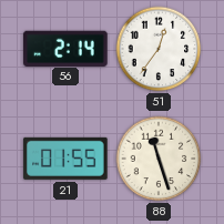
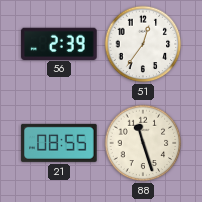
56: 2:14 -> 2:39
21: 01:55 -> 08:55
